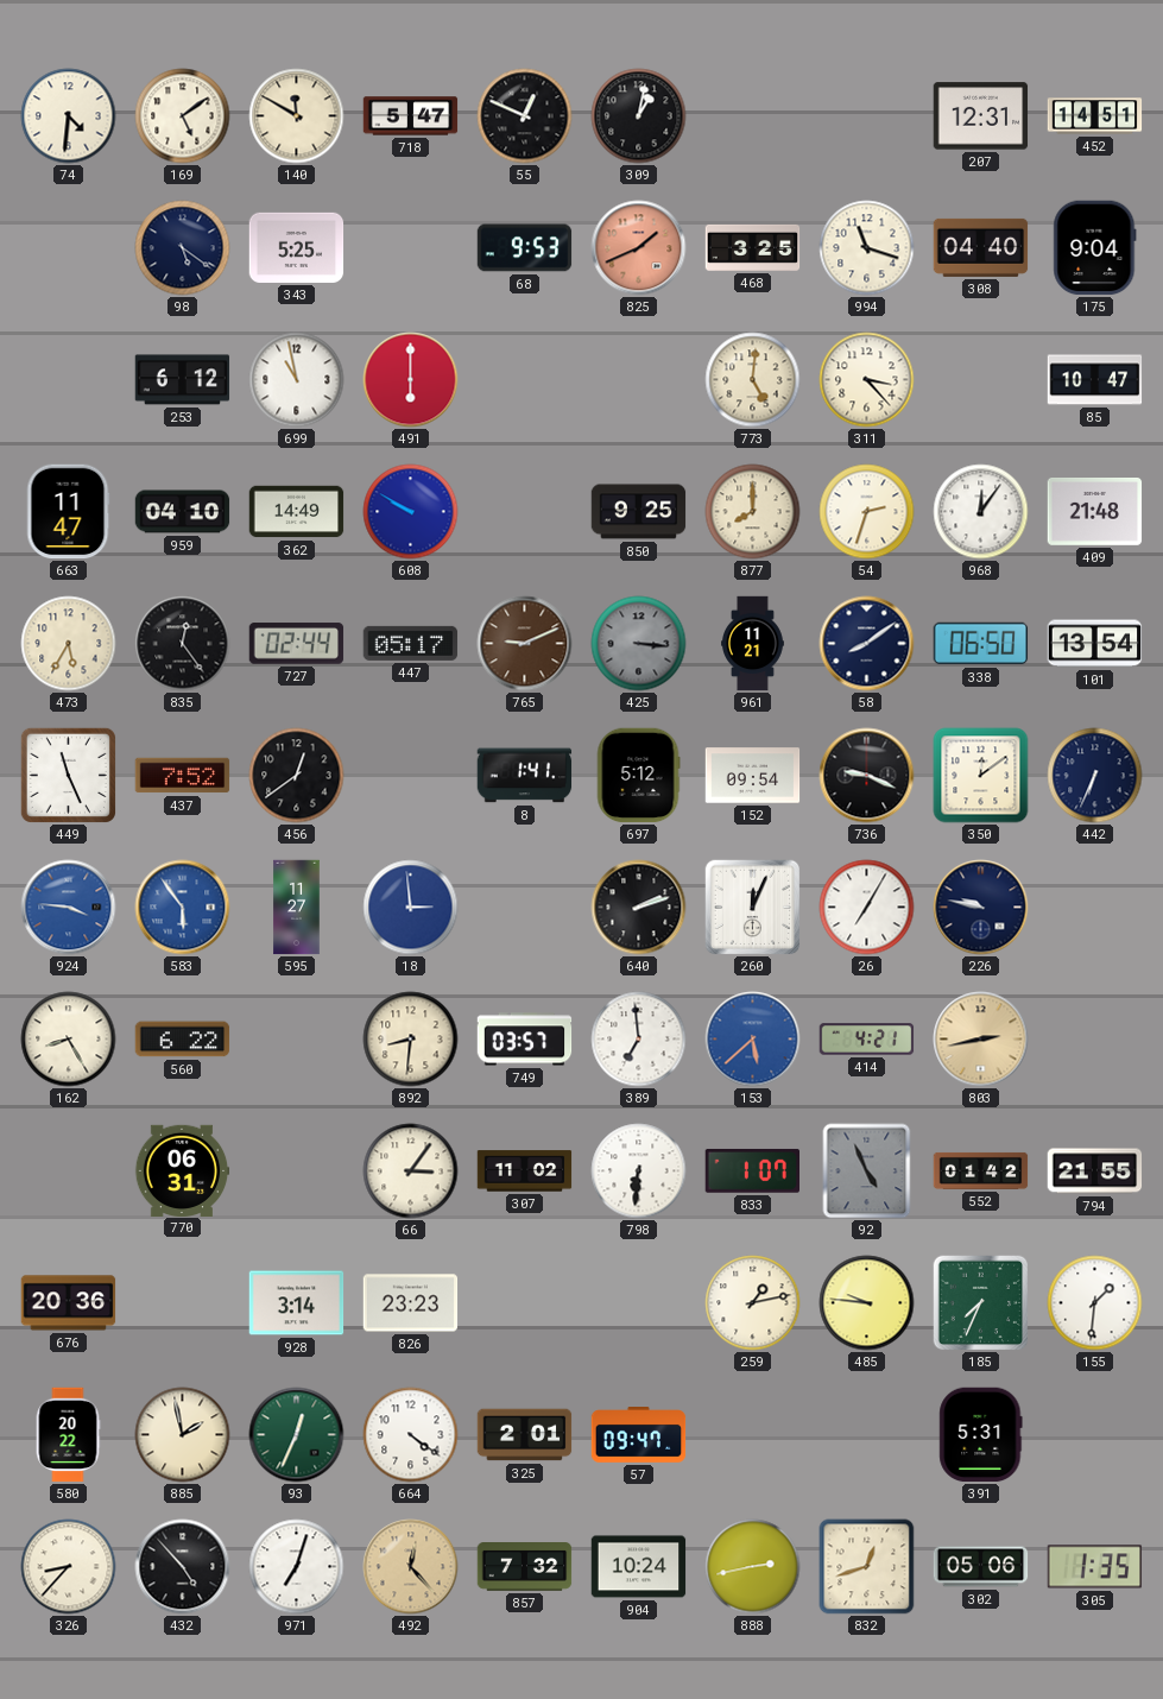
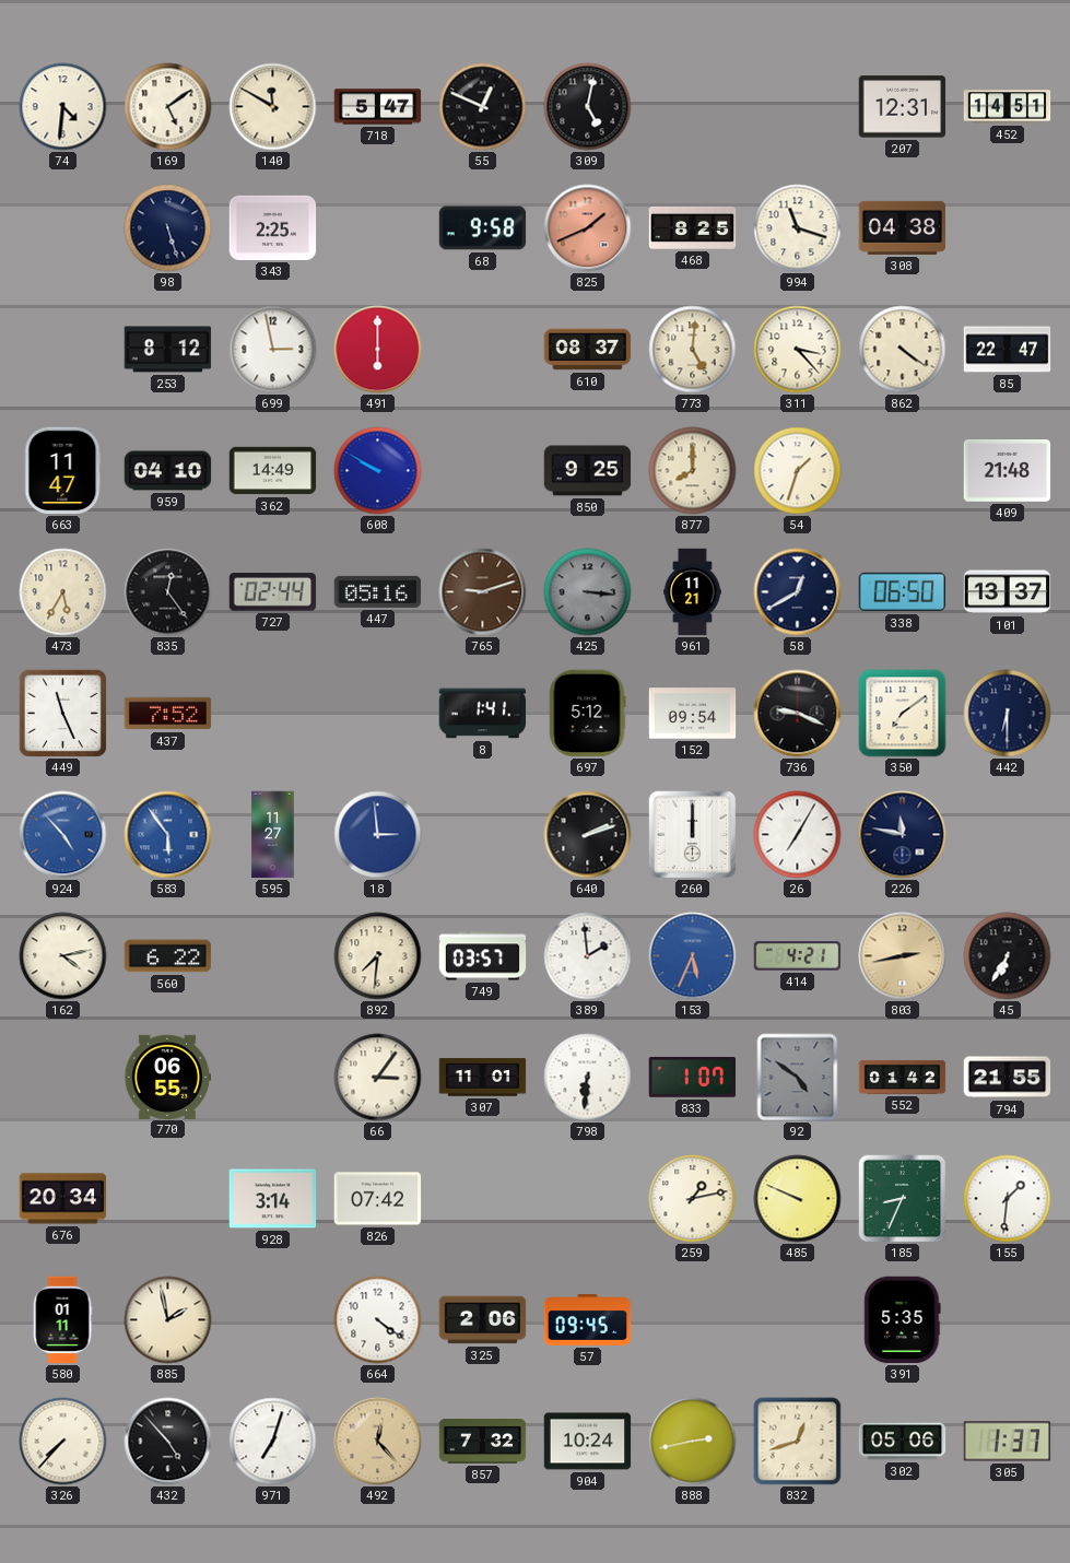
309: 1:02 -> 5:02
98: 5:21 -> 5:27
343: 5:25 -> 2:25
68: 9:53 -> 9:58
468: 3:25 -> 8:25
308: 04:40 -> 04:38
175: 9:04 -> none
253: 6:12 -> 8:12
699: 10:58 -> 2:58
610: none -> 08:37
862: none -> 4:21
85: 10:47 -> 22:47
54: 2:33 -> 1:33
968: 12:06 -> none
447: 05:17 -> 05:16
765: 9:11 -> 9:12
58: 8:09 -> 12:40
101: 13:54 -> 13:37
456: 12:39 -> none
350: 12:09 -> 7:09
442: 6:34 -> 6:30
924: 3:46 -> 4:53
260: 12:04 -> 12:00
226: 9:47 -> 11:47
162: 8:25 -> 4:13
892: 8:31 -> 7:31
389: 6:59 -> 1:59
153: 5:38 -> 5:34
45: none -> 6:35
770: 06:31 -> 06:55
307: 11:02 -> 11:01
92: 4:56 -> 4:51
676: 20:36 -> 20:34
826: 23:23 -> 07:42
485: 9:46 -> 9:49
185: 7:34 -> 8:34
580: 20:22 -> 01:11
93: 12:34 -> none
325: 2:01 -> 2:06
57: 09:47 -> 09:45
391: 5:31 -> 5:35
326: 8:37 -> 7:37
305: 1:35 -> 1:37
